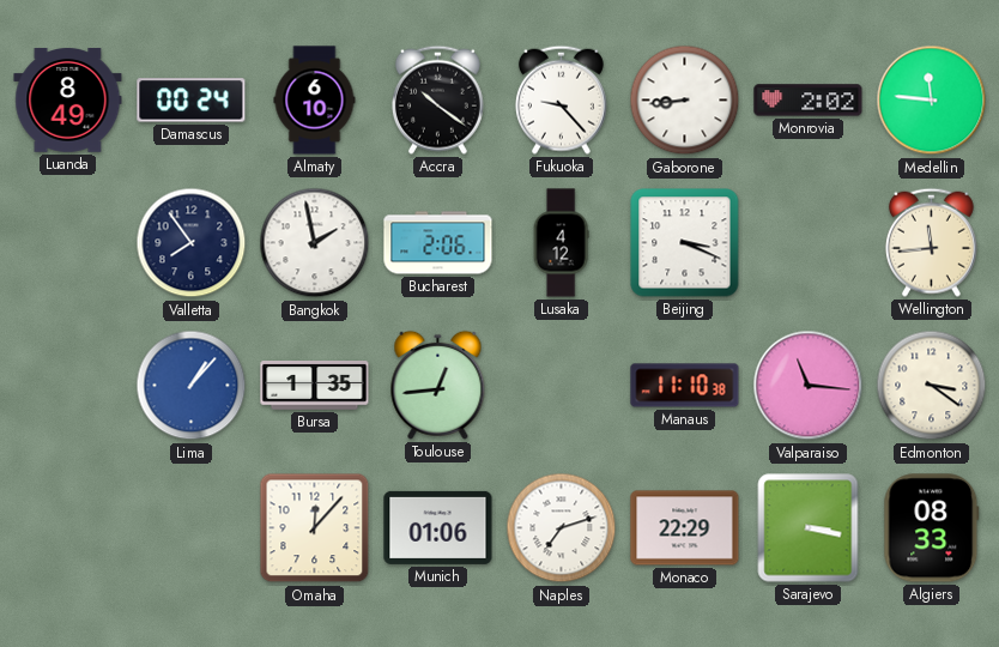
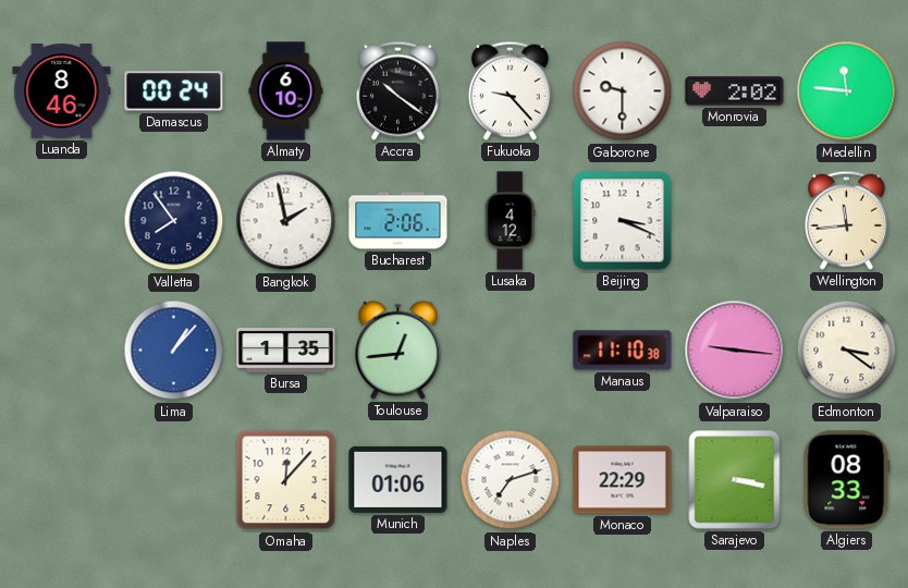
Luanda: 8:49 -> 8:46
Gaborone: 8:44 -> 9:30
Valparaiso: 11:16 -> 9:16
